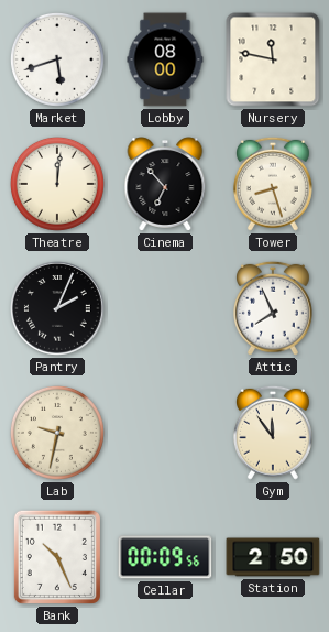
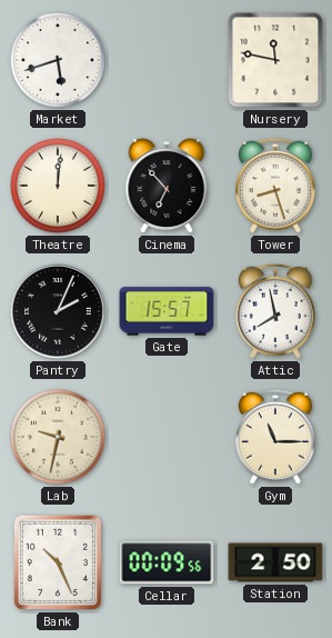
Lobby: 08:00 -> none
Gate: none -> 15:57
Attic: 7:56 -> 7:58
Gym: 11:54 -> 11:15
